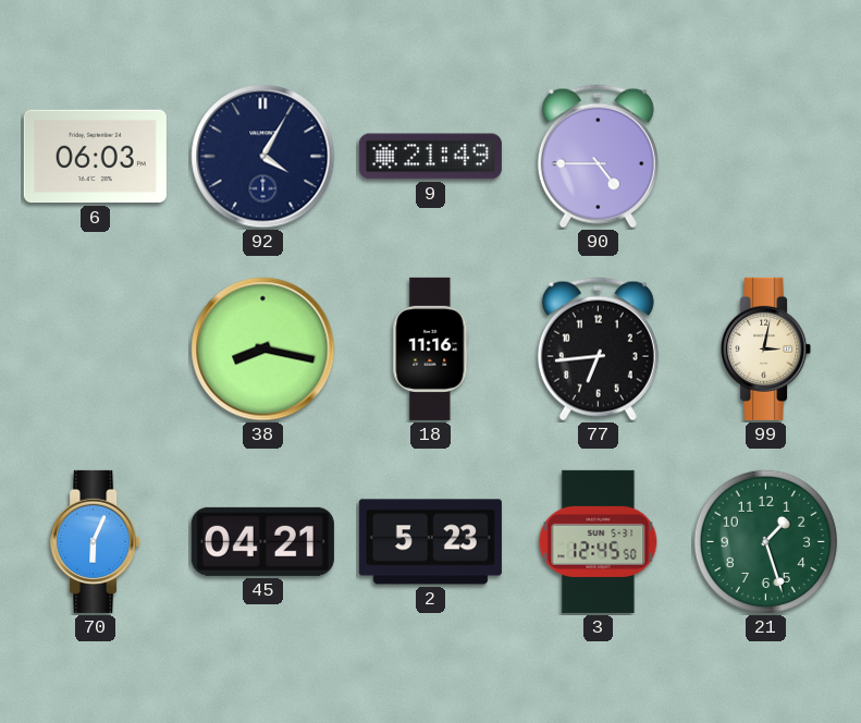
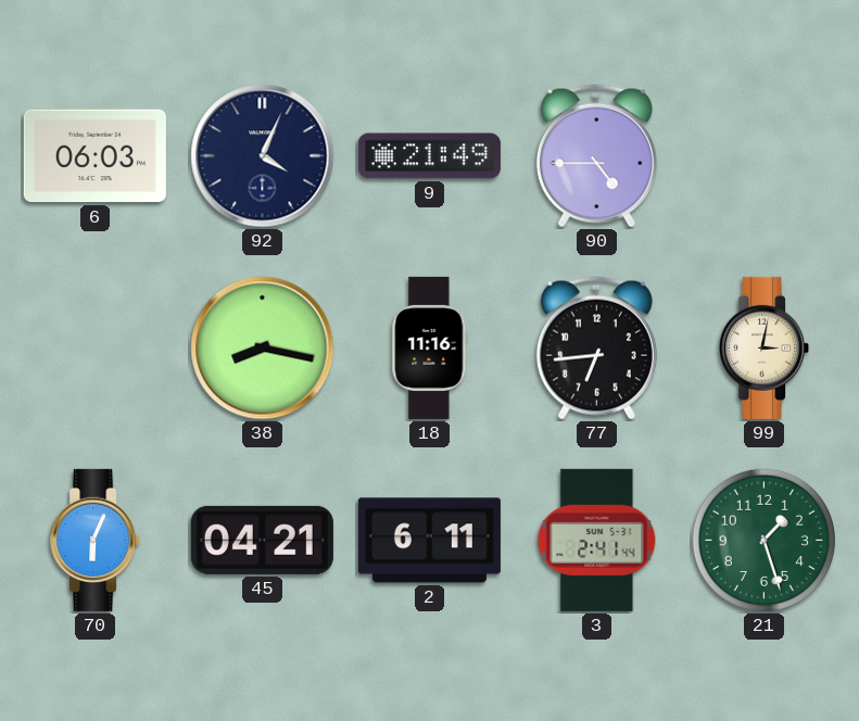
92: 4:05 -> 4:04
2: 5:23 -> 6:11
3: 12:45 -> 2:41
